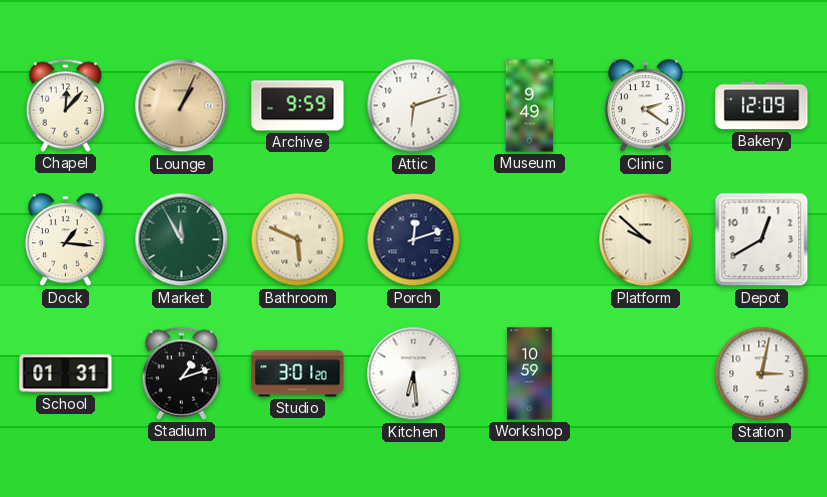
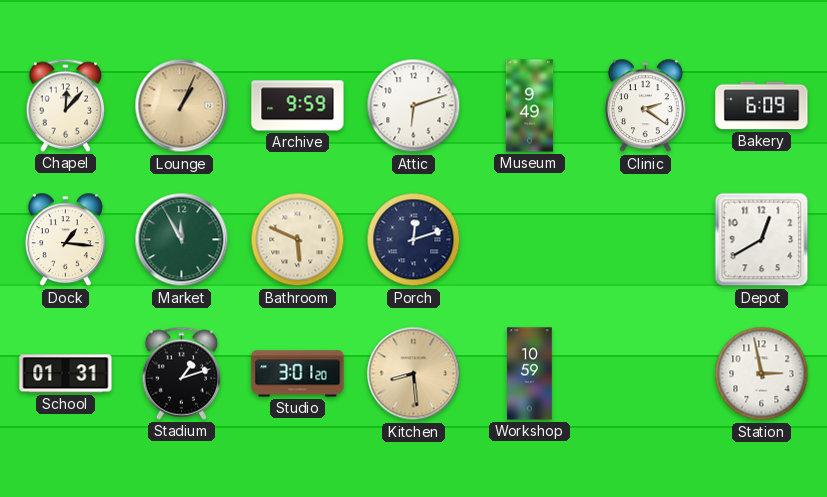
Bakery: 12:09 -> 6:09
Platform: 9:52 -> none
Kitchen: 6:29 -> 8:29
Kitchen dial: white -> champagne
Station: 3:02 -> 2:58
